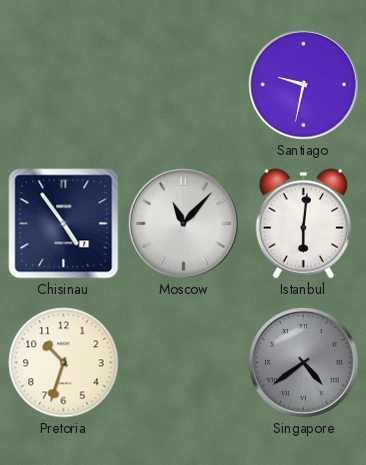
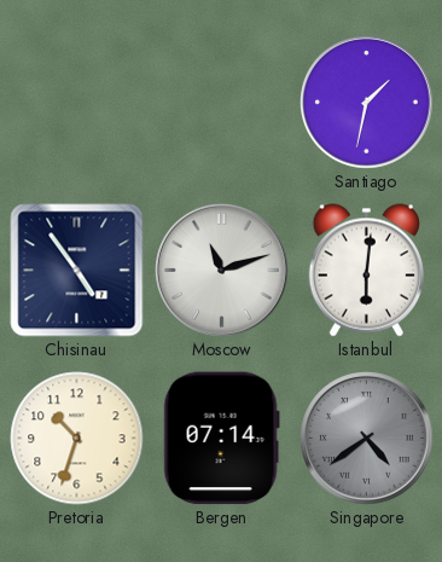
Santiago: 9:32 -> 1:32
Moscow: 11:07 -> 11:12
Bergen: none -> 07:14
